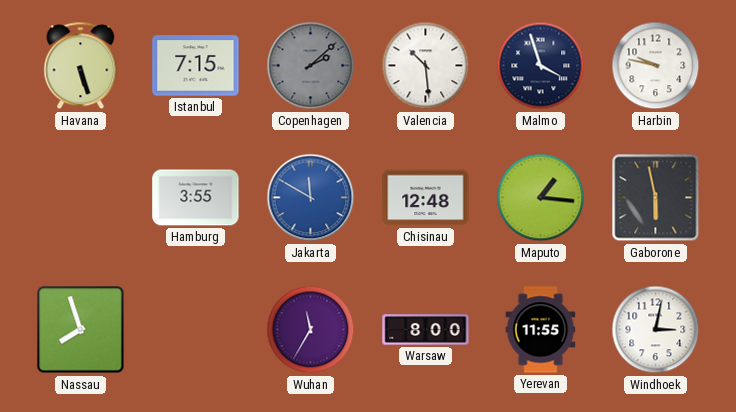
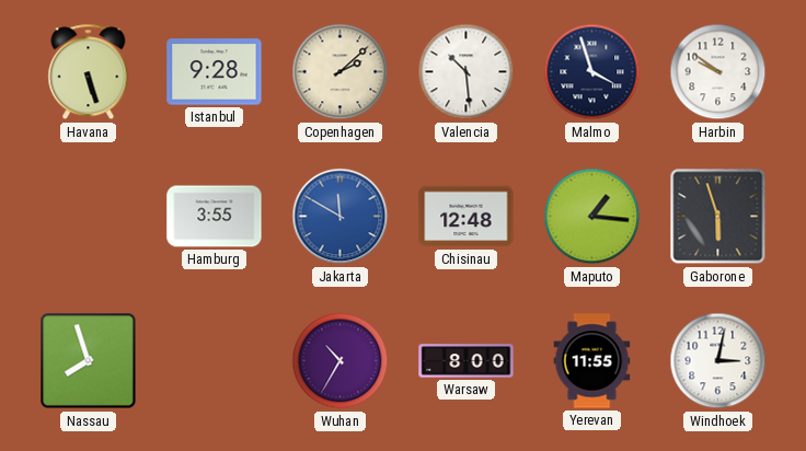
Istanbul: 7:15 -> 9:28
Copenhagen dial: grey -> cream
Harbin: 9:47 -> 9:51
Gaborone: 5:58 -> 5:57
Wuhan: 11:35 -> 10:35
